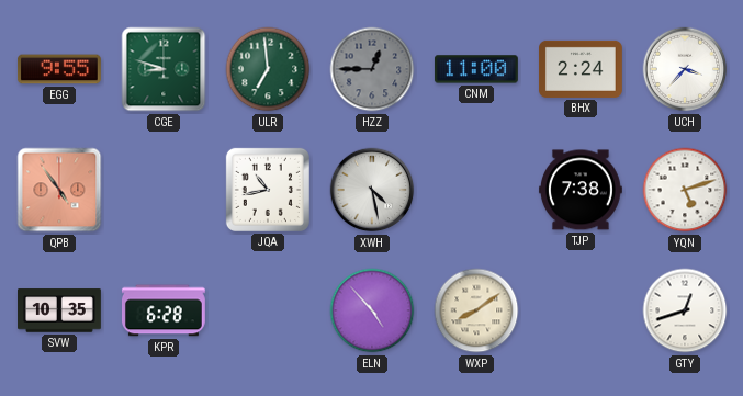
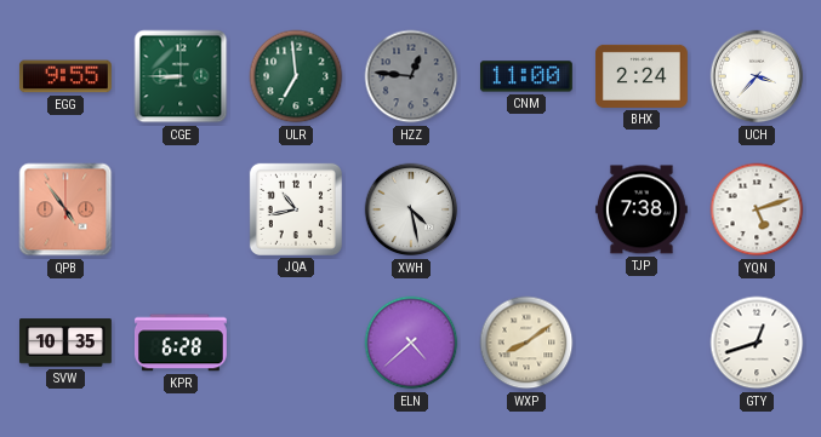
CGE: 8:48 -> 8:45
HZZ: 12:45 -> 12:46
ELN: 4:53 -> 4:38
